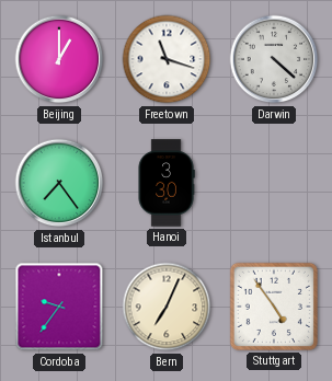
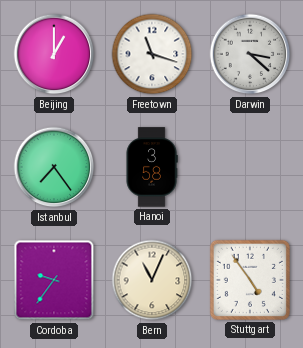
Darwin: 4:22 -> 3:22
Hanoi: 3:30 -> 3:58
Bern: 7:04 -> 11:04
